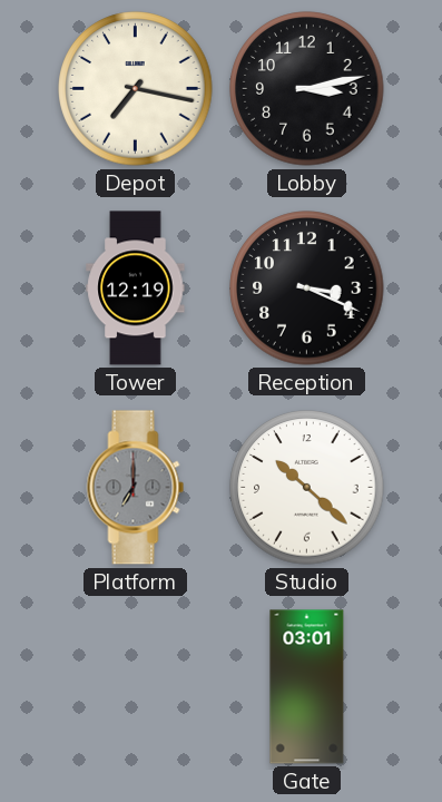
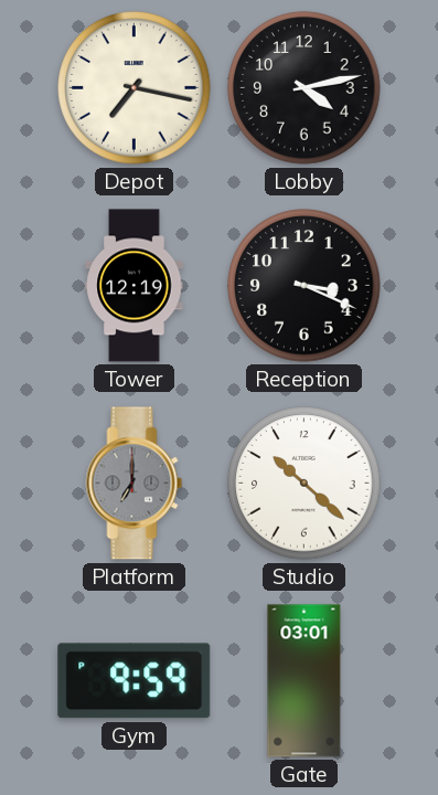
Lobby: 3:13 -> 4:13
Gym: none -> 9:59
